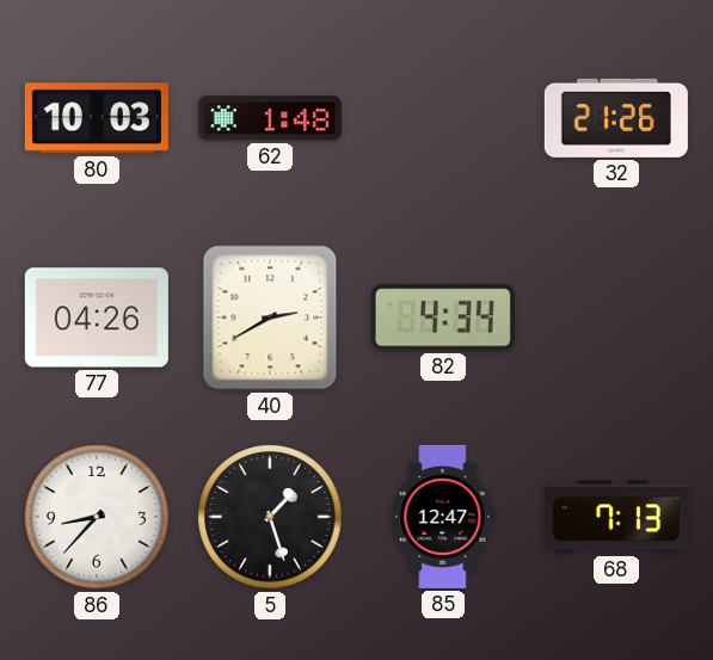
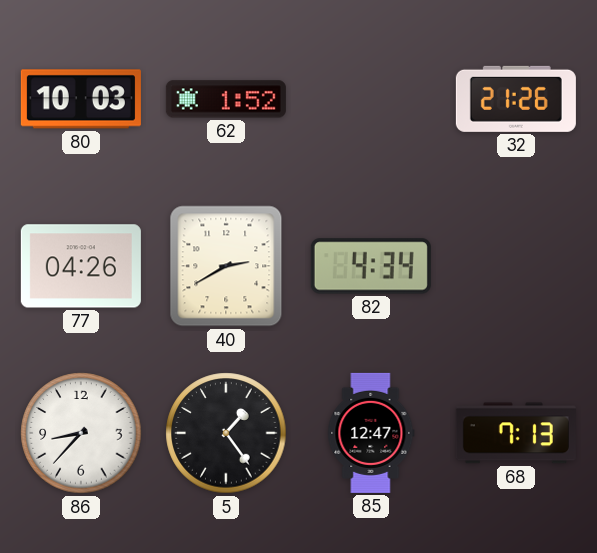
62: 1:48 -> 1:52
5: 1:27 -> 1:24
